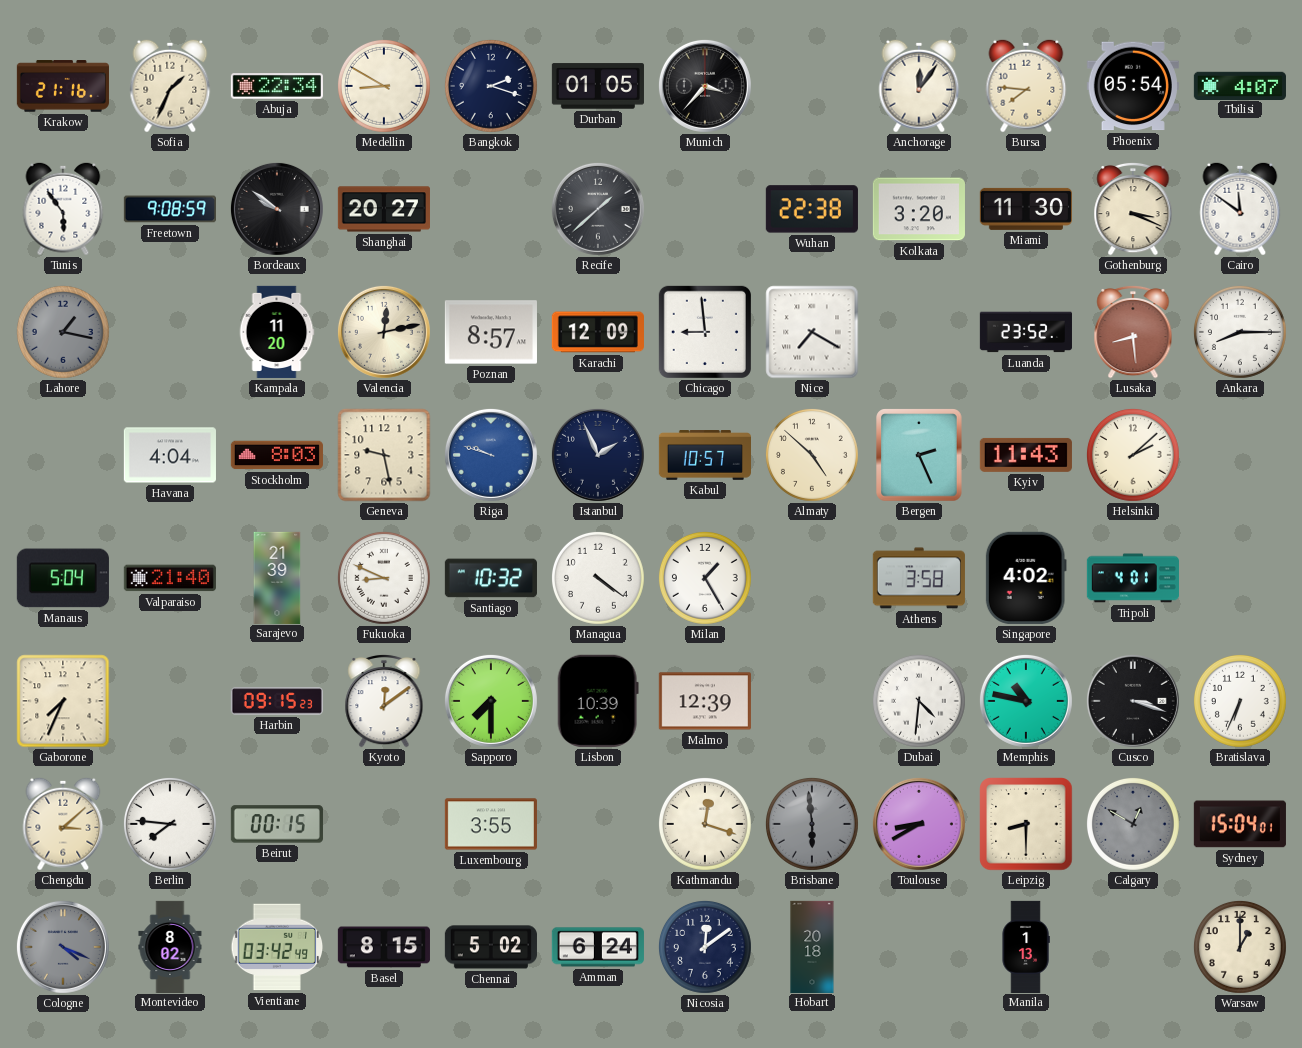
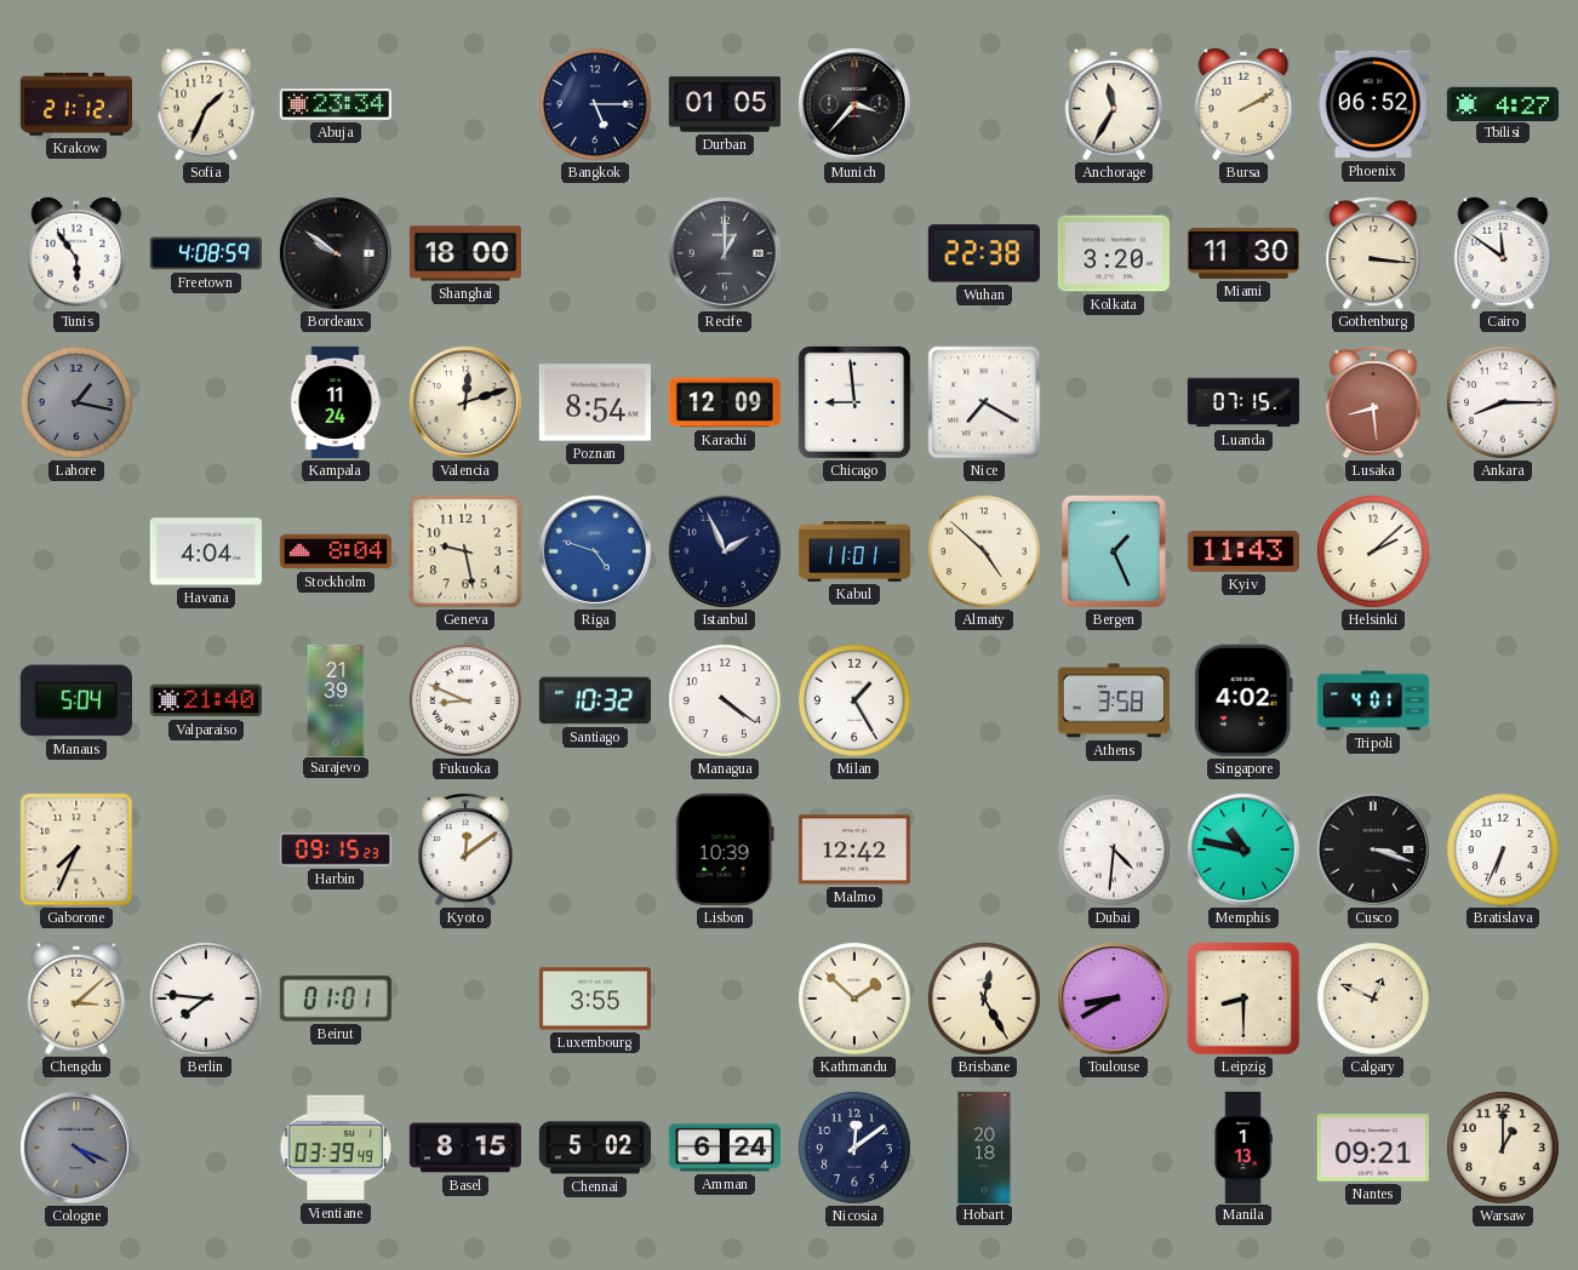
Krakow: 21:16 -> 21:12
Abuja: 22:34 -> 23:34
Medellin: 8:50 -> none
Bangkok: 2:18 -> 5:15
Anchorage: 12:06 -> 11:35
Bursa: 7:46 -> 2:10
Phoenix: 05:54 -> 06:52
Tbilisi: 4:07 -> 4:27
Freetown: 9:08 -> 4:08
Shanghai: 20:27 -> 18:00
Recife: 1:38 -> 1:00
Gothenburg: 3:19 -> 3:16
Kampala: 11:20 -> 11:24
Valencia: 12:13 -> 12:12
Poznan: 8:57 -> 8:54
Luanda: 23:52 -> 07:15
Stockholm: 8:03 -> 8:04
Riga: 9:48 -> 4:48
Kabul: 10:57 -> 11:01
Bergen: 2:26 -> 1:26
Sapporo: 7:30 -> none
Malmo: 12:39 -> 12:42
Beirut: 00:15 -> 01:01
Kathmandu: 12:18 -> 1:52
Brisbane: 5:59 -> 12:25
Brisbane dial: grey -> cream
Calgary: 12:50 -> 12:49
Calgary dial: grey -> cream
Sydney: 15:04 -> none
Montevideo: 8:02 -> none
Vientiane: 03:42 -> 03:39
Nantes: none -> 09:21
